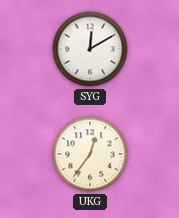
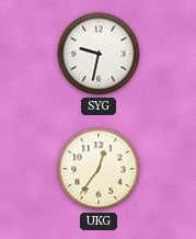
SYG: 12:10 -> 9:32
